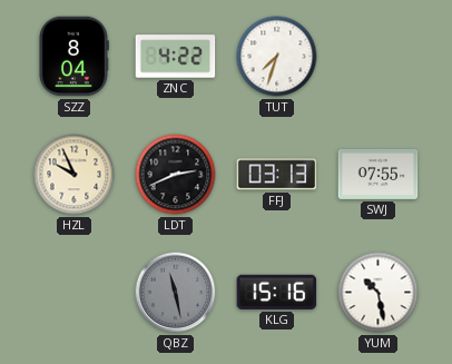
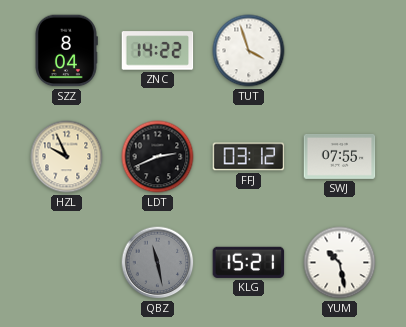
ZNC: 4:22 -> 14:22
TUT: 7:33 -> 3:57
FFJ: 03:13 -> 03:12
KLG: 15:16 -> 15:21
